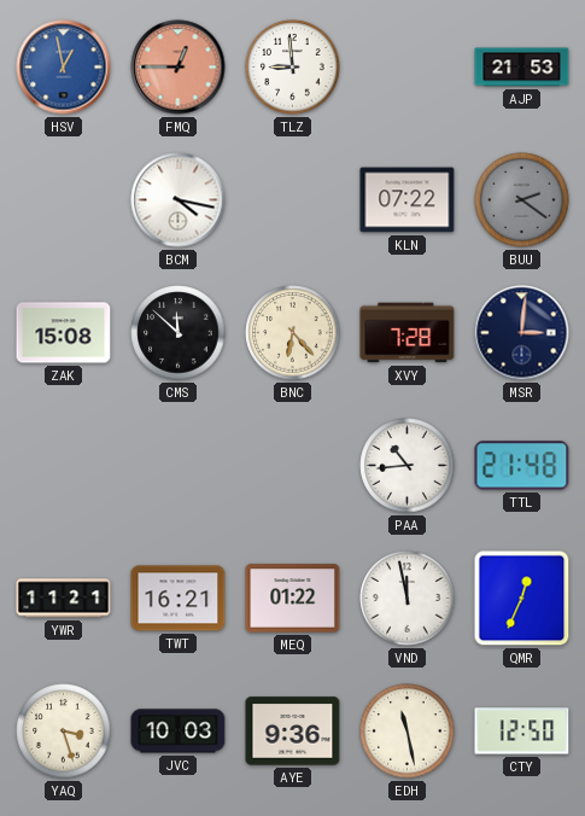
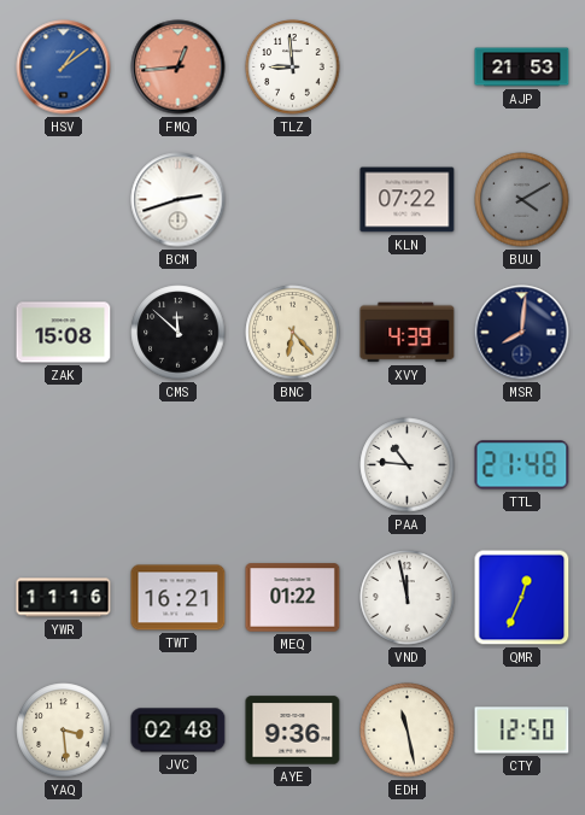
HSV: 12:58 -> 1:09
FMQ: 12:45 -> 12:44
BCM: 4:17 -> 2:42
BUU: 2:21 -> 4:10
XVY: 7:28 -> 4:39
MSR: 3:01 -> 8:01
PAA: 10:44 -> 10:46
YWR: 11:21 -> 11:16
YAQ: 3:27 -> 3:29
JVC: 10:03 -> 02:48
